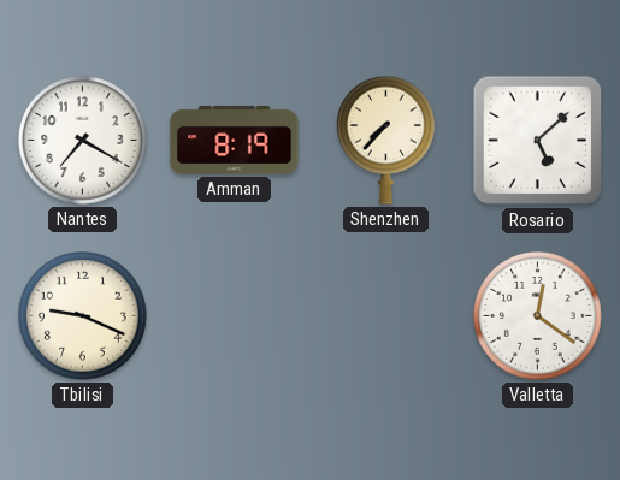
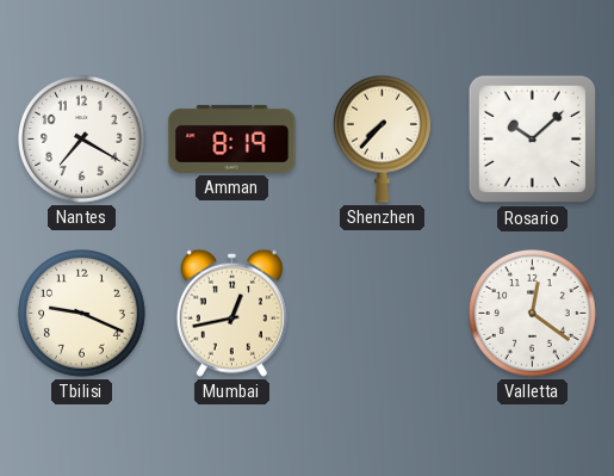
Rosario: 5:08 -> 10:08
Mumbai: none -> 12:43
